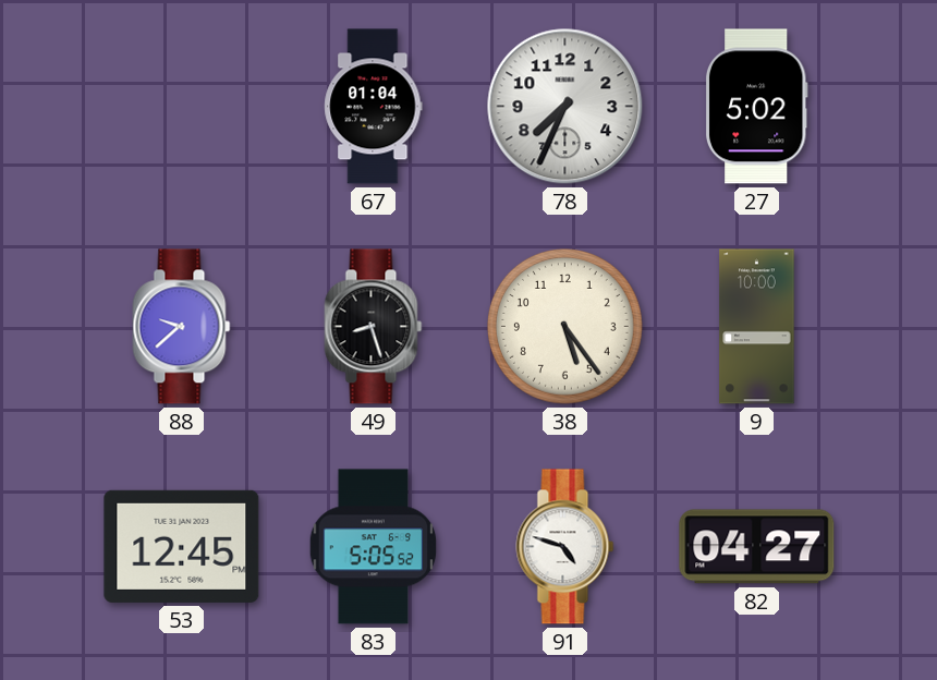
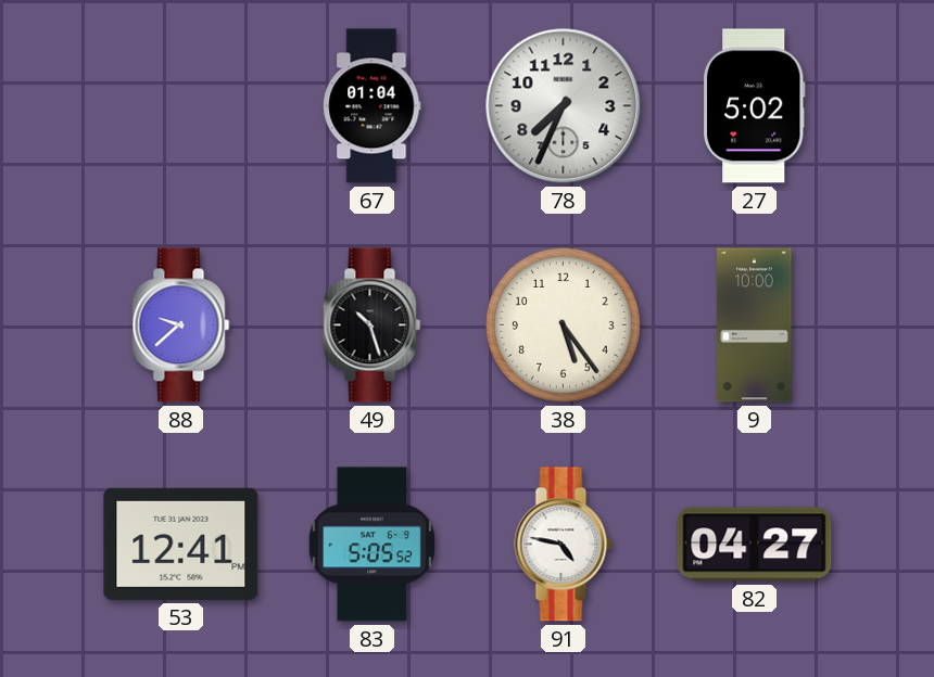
49: 8:27 -> 10:27
53: 12:45 -> 12:41
91: 4:48 -> 4:47
